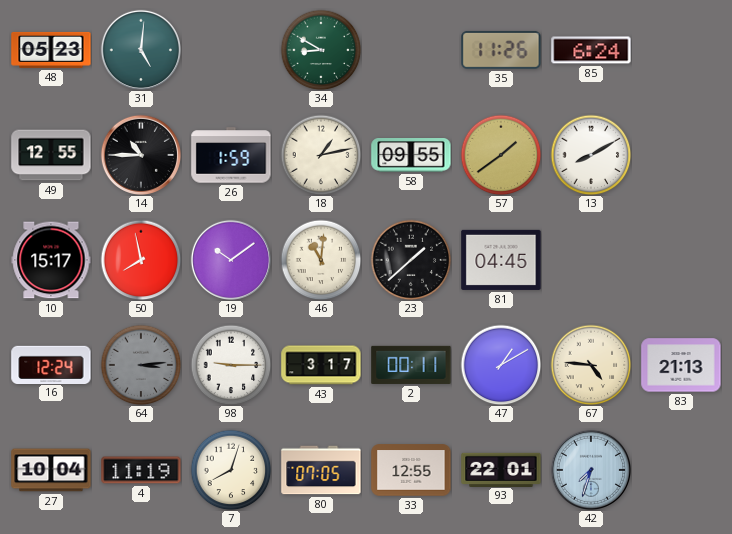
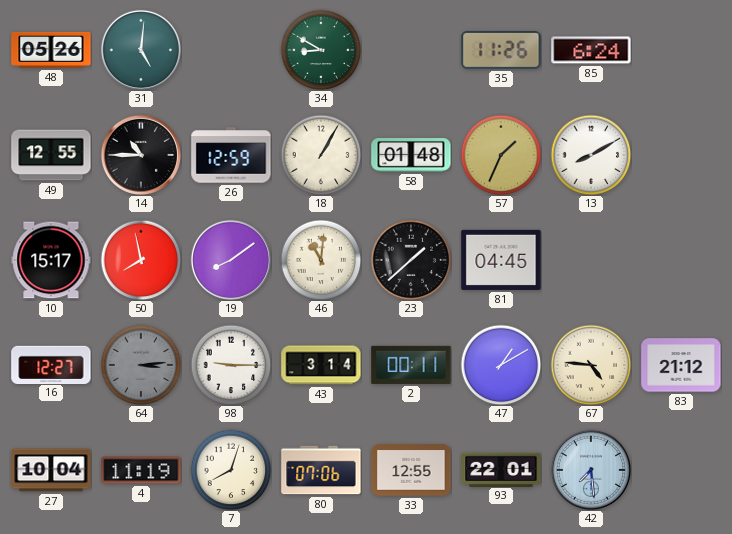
48: 05:23 -> 05:26
26: 1:59 -> 12:59
18: 1:13 -> 1:05
58: 09:55 -> 01:48
57: 1:39 -> 1:34
19: 10:09 -> 8:09
16: 12:24 -> 12:27
43: 3:17 -> 3:14
83: 21:13 -> 21:12
80: 07:05 -> 07:06
42: 7:33 -> 7:29
